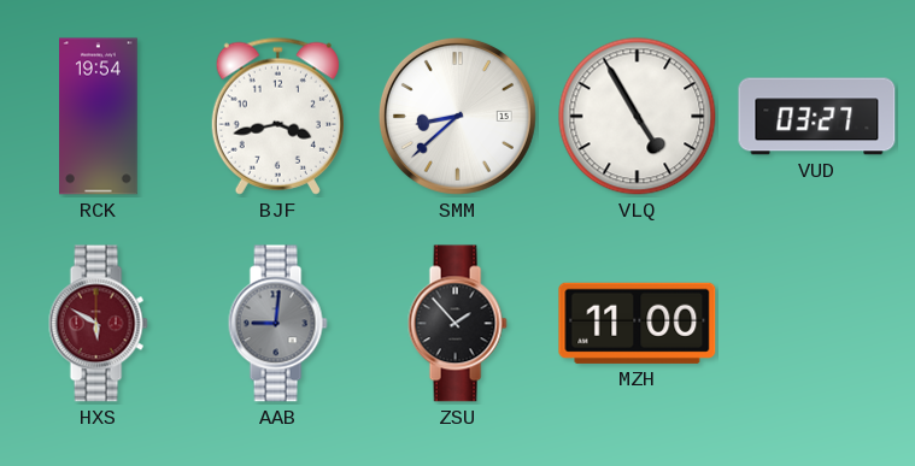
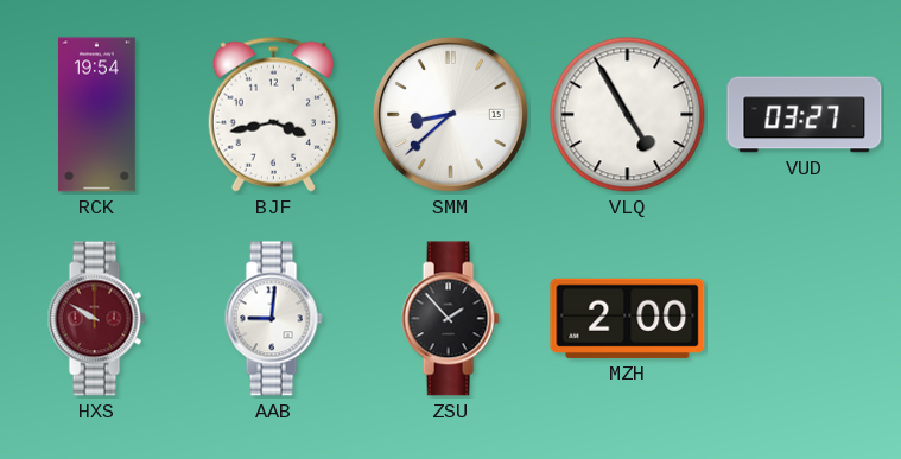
HXS: 5:50 -> 9:50
AAB dial: grey -> white
MZH: 11:00 -> 2:00
